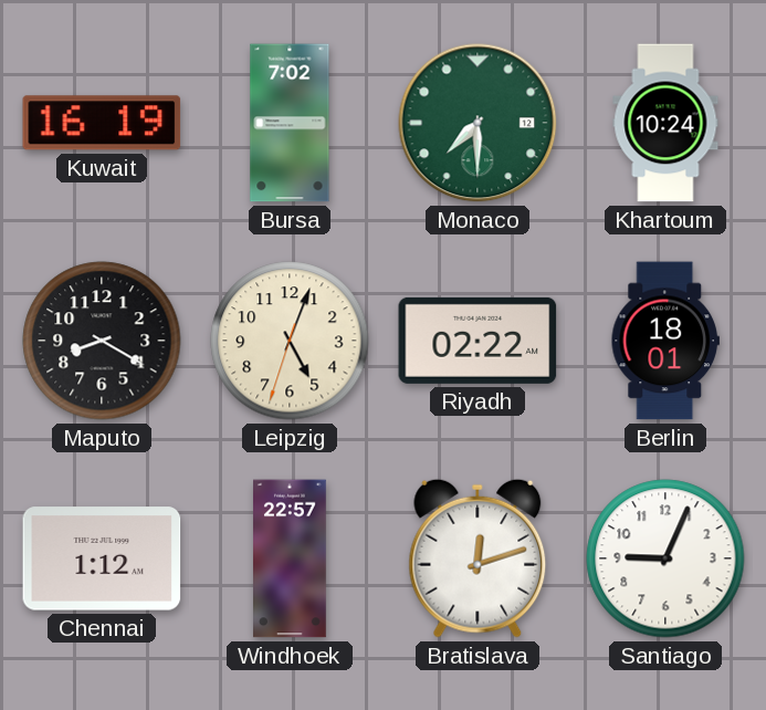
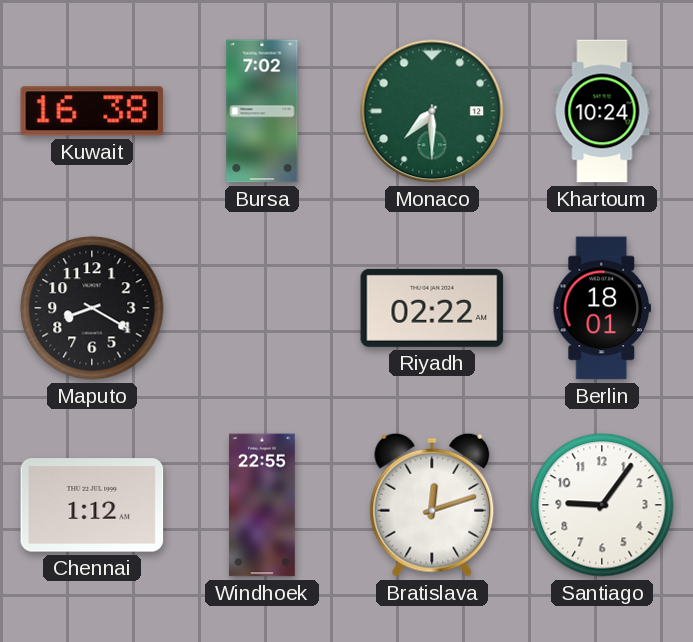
Kuwait: 16:19 -> 16:38
Leipzig: 5:03 -> none
Windhoek: 22:57 -> 22:55
Santiago: 9:04 -> 9:06
